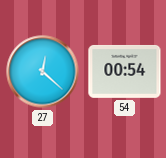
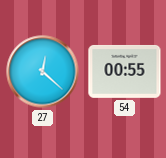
54: 00:54 -> 00:55
